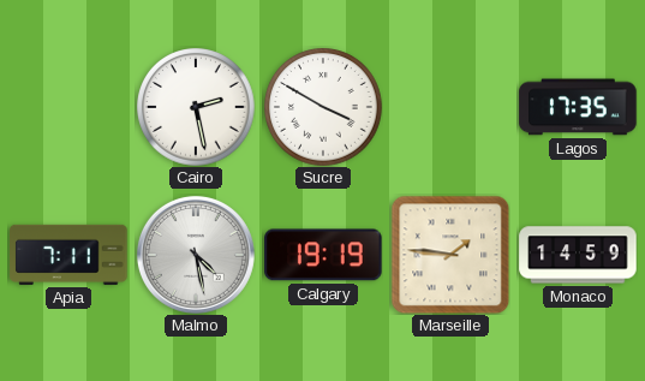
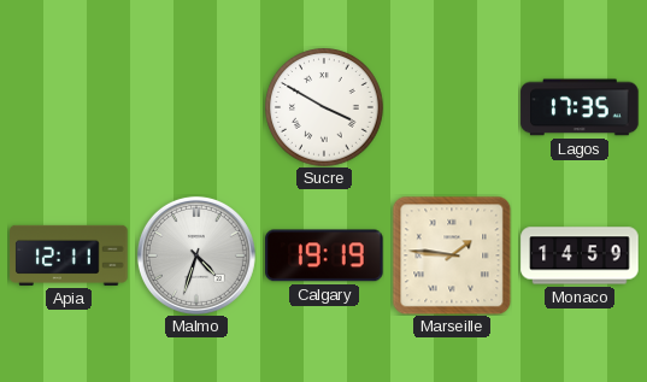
Cairo: 2:28 -> none
Apia: 7:11 -> 12:11
Malmo: 4:28 -> 4:33
